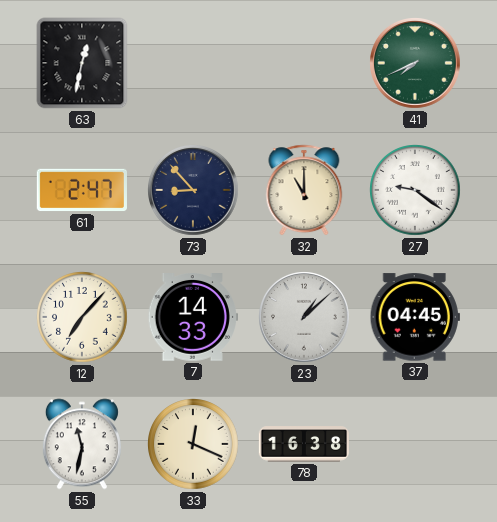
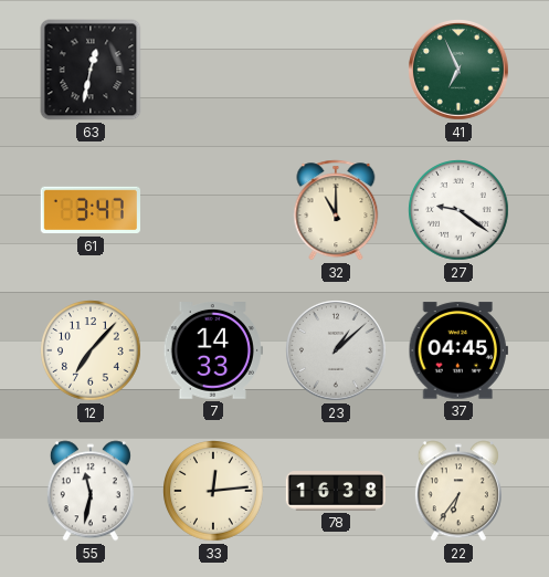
41: 7:41 -> 6:56
61: 2:47 -> 3:47
73: 8:53 -> none
33: 12:19 -> 12:14
22: none -> 6:36
